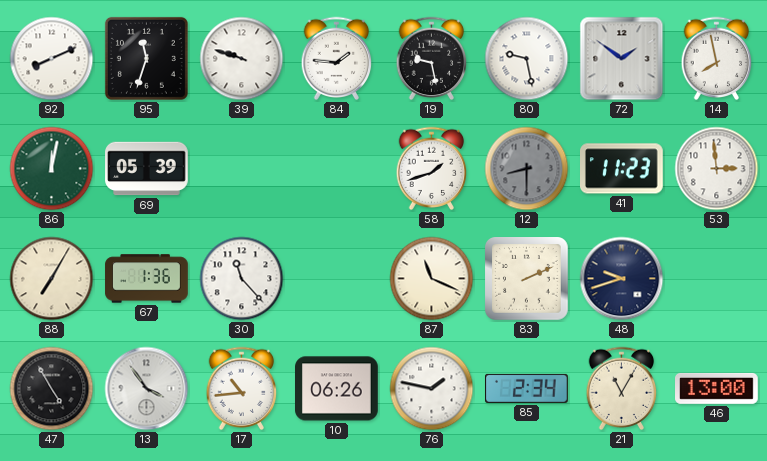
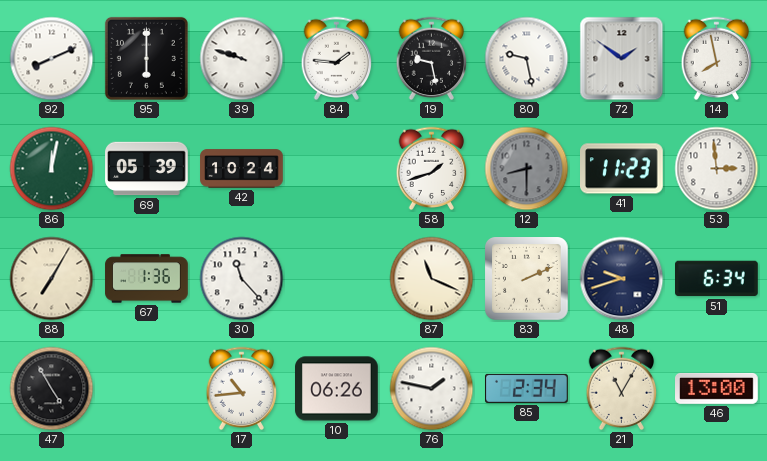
95: 11:33 -> 6:00
42: none -> 10:24
51: none -> 6:34
13: 3:54 -> none
